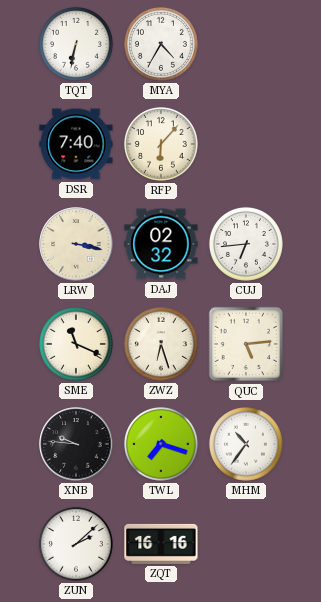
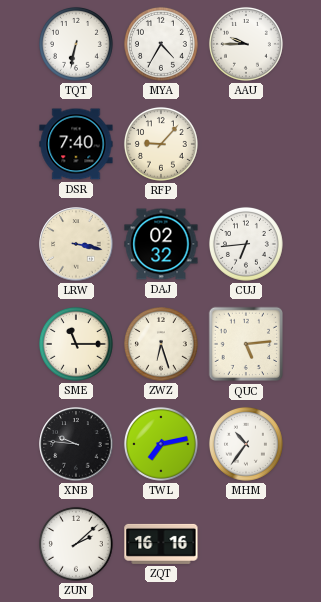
AAU: none -> 9:45
RFP: 6:07 -> 9:07
SME: 11:19 -> 11:15
TWL: 7:18 -> 7:13
